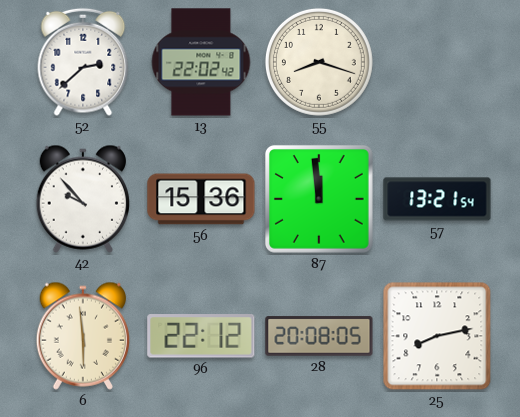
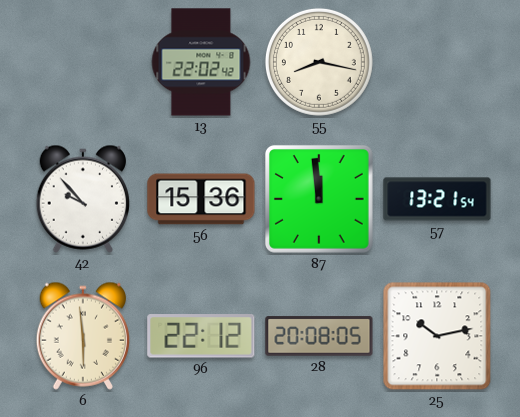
52: 2:38 -> none
55: 8:18 -> 8:17
25: 8:13 -> 10:13
